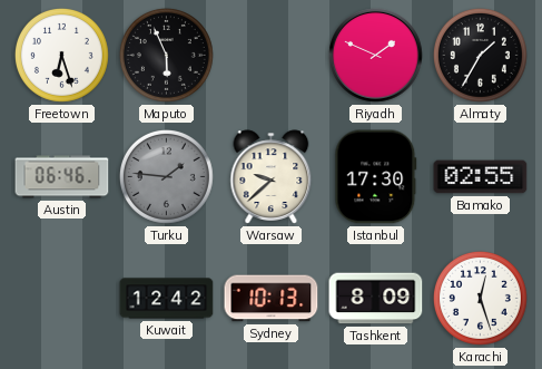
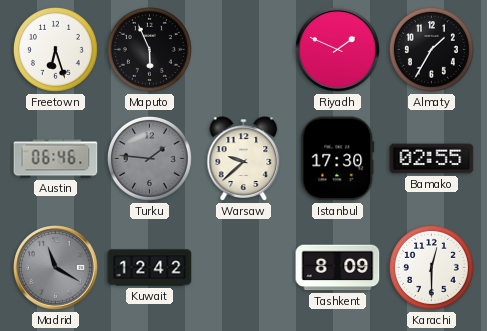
Madrid: none -> 11:20
Sydney: 10:13 -> none
Karachi: 12:27 -> 12:30
